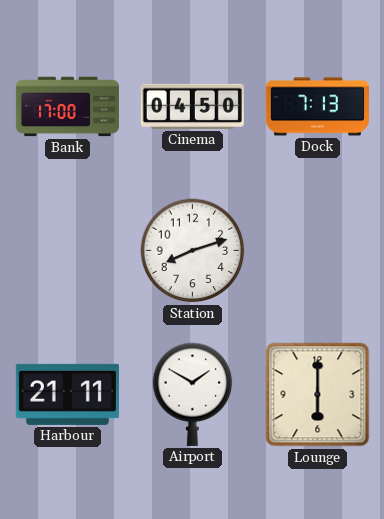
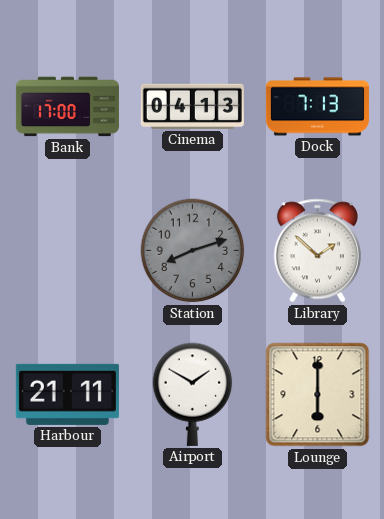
Cinema: 04:50 -> 04:13
Station dial: white -> grey
Library: none -> 1:52
